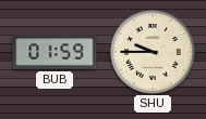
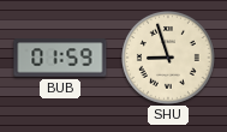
SHU: 9:45 -> 8:57
